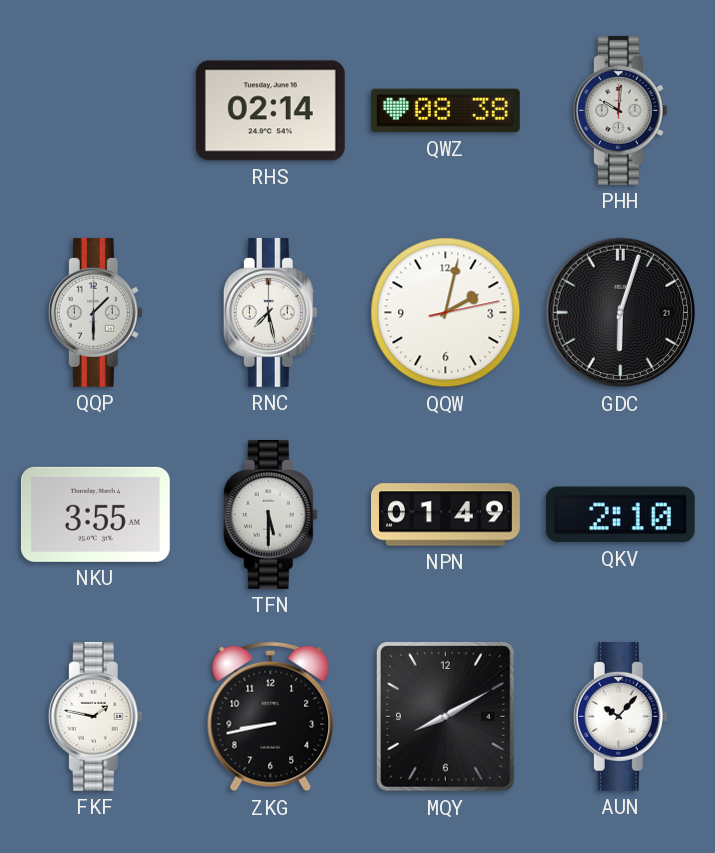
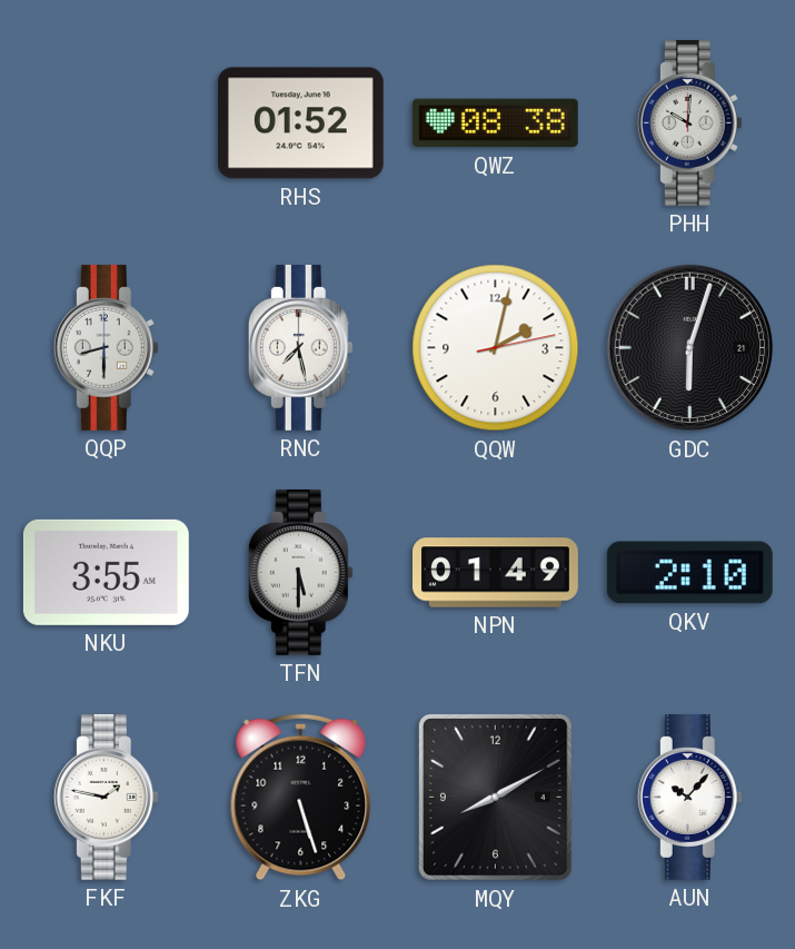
RHS: 02:14 -> 01:52
QQP: 1:30 -> 8:30
ZKG: 8:43 -> 5:27
